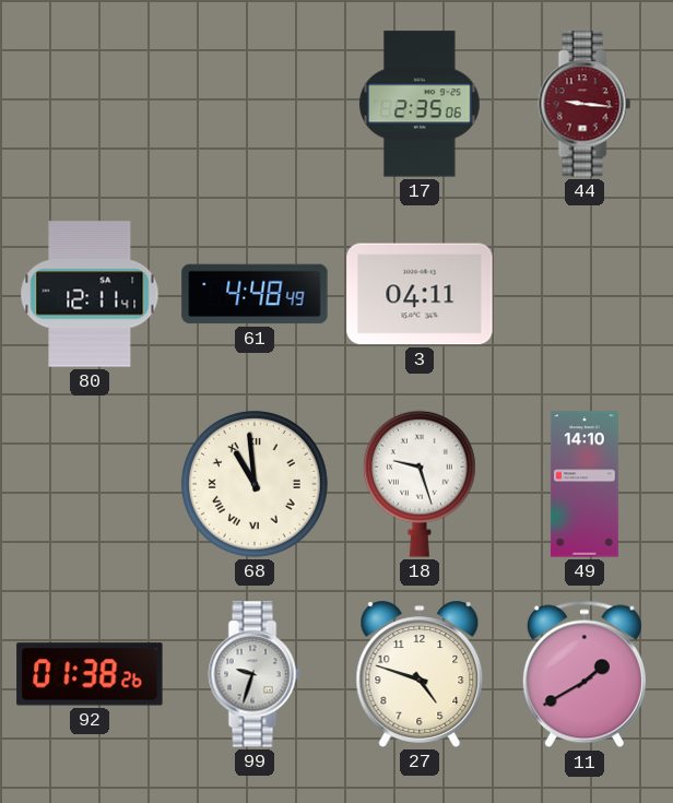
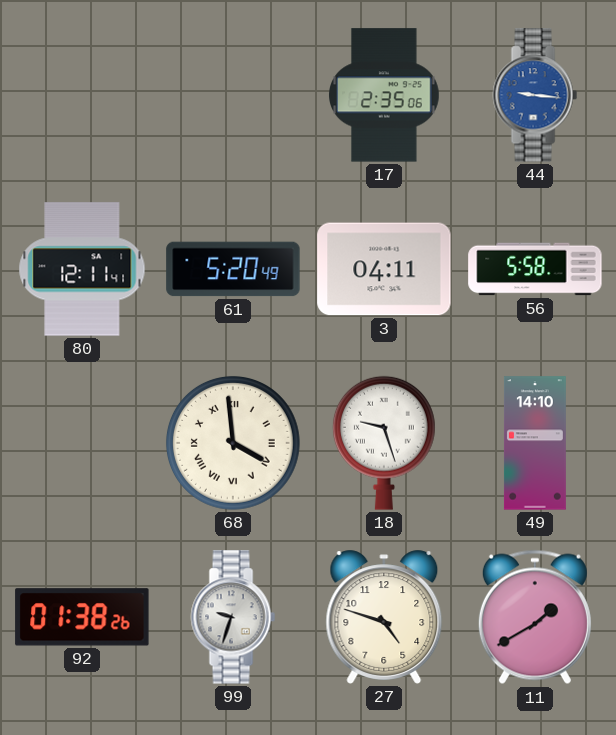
44 dial: burgundy -> blue
61: 4:48 -> 5:20
56: none -> 5:58
68: 10:59 -> 3:59
